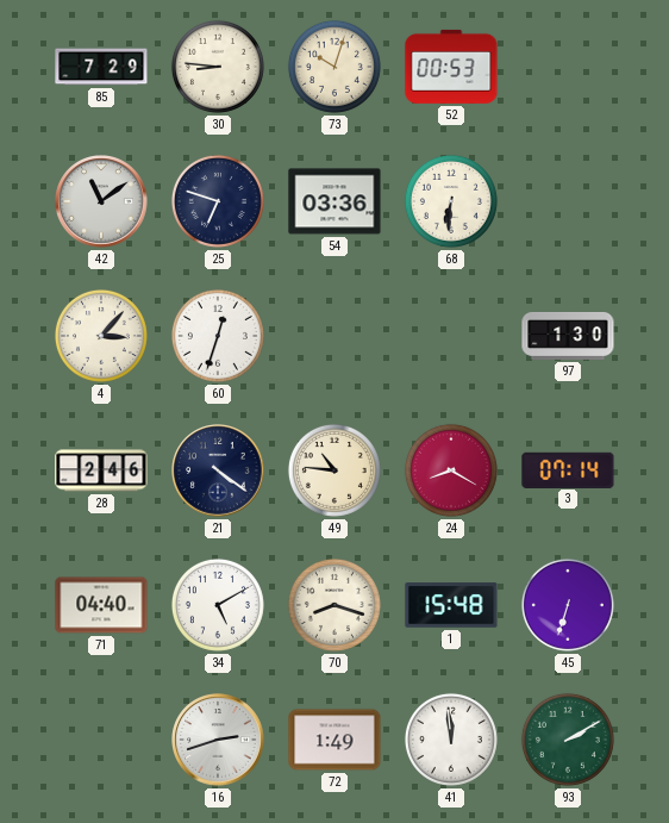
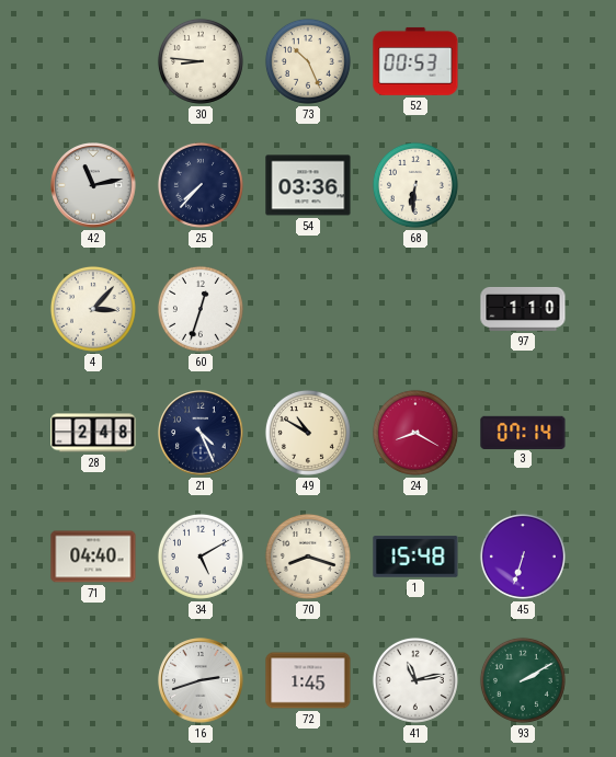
85: 7:29 -> none
73: 10:03 -> 10:26
42: 11:09 -> 11:13
25: 6:48 -> 7:37
97: 1:30 -> 1:10
28: 2:46 -> 2:48
21: 4:21 -> 4:26
49: 10:46 -> 10:50
72: 1:49 -> 1:45
41: 11:59 -> 11:13
